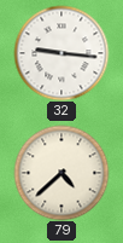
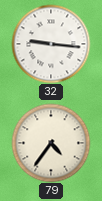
79: 4:38 -> 4:36
